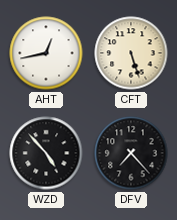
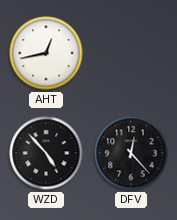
CFT: 5:27 -> none
DFV: 7:23 -> 12:23
